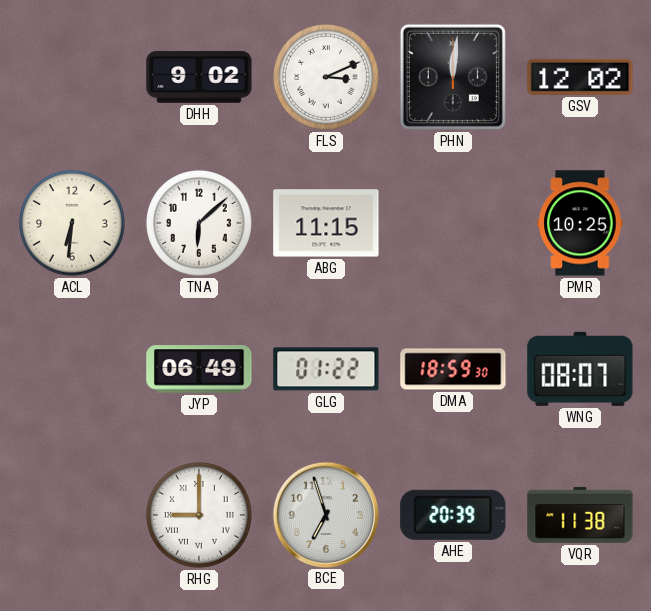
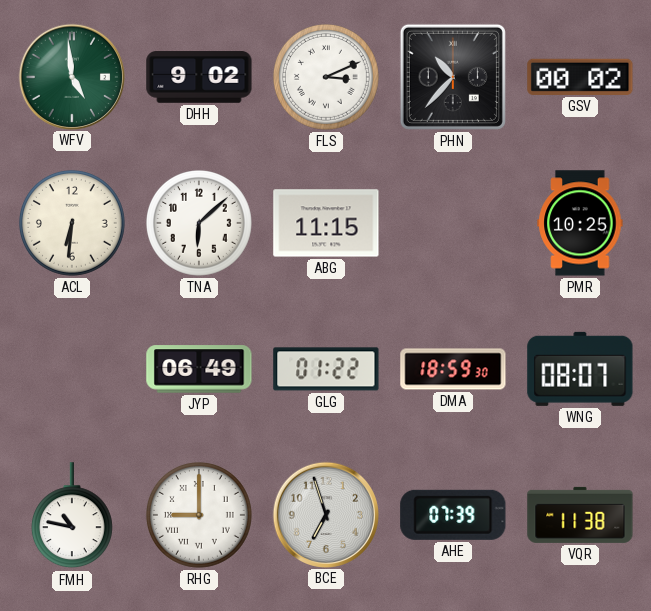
WFV: none -> 4:59
PHN: 12:01 -> 10:37
GSV: 12:02 -> 00:02
FMH: none -> 10:47
AHE: 20:39 -> 07:39
